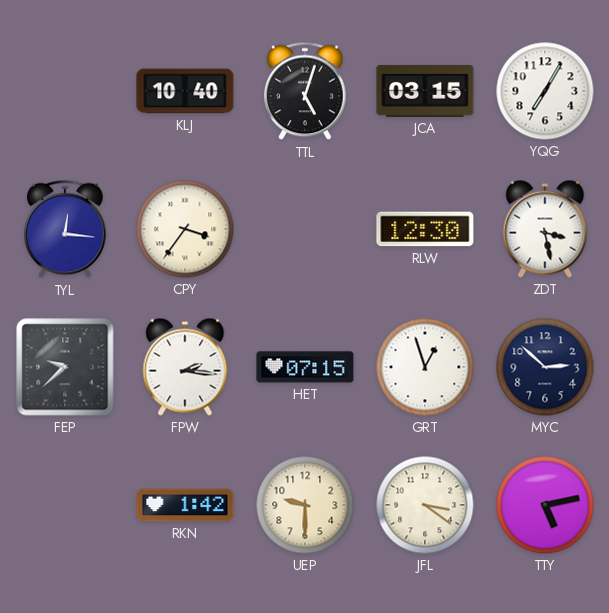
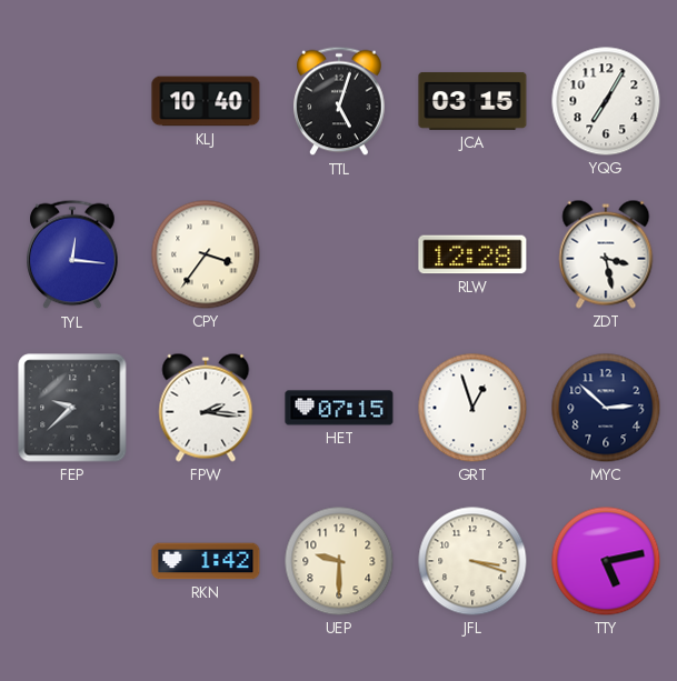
RLW: 12:30 -> 12:28
JFL: 3:21 -> 3:18
